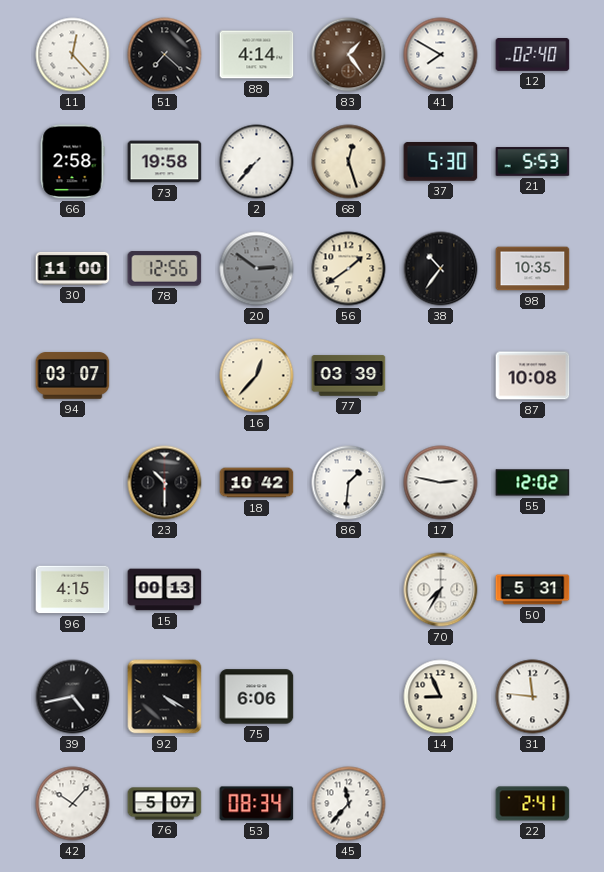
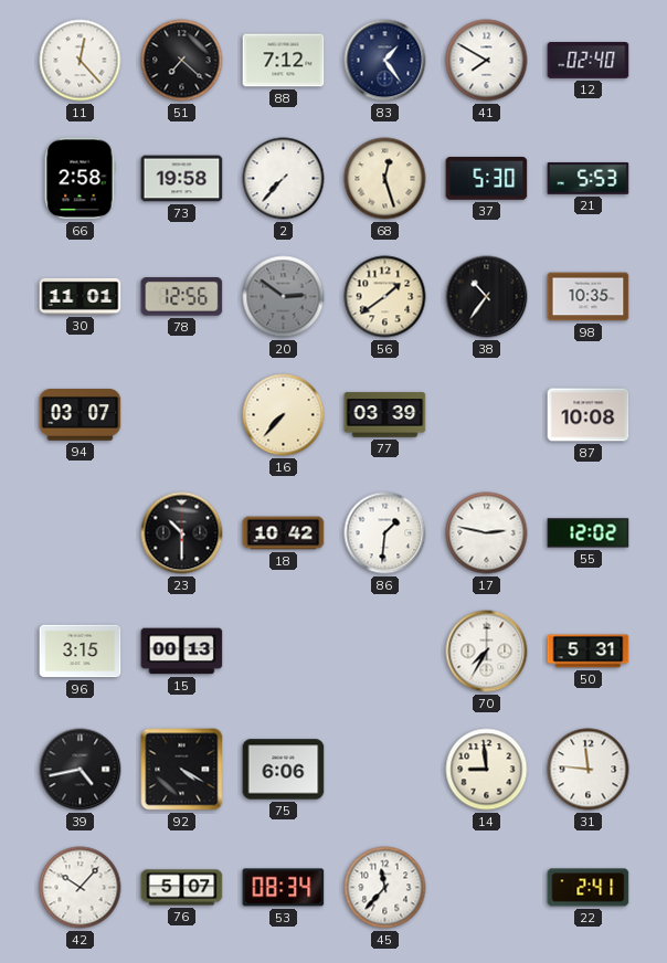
88: 4:14 -> 7:12
83 dial: brown -> navy
30: 11:00 -> 11:01
16: 12:37 -> 7:37
96: 4:15 -> 3:15
14: 8:56 -> 8:59
